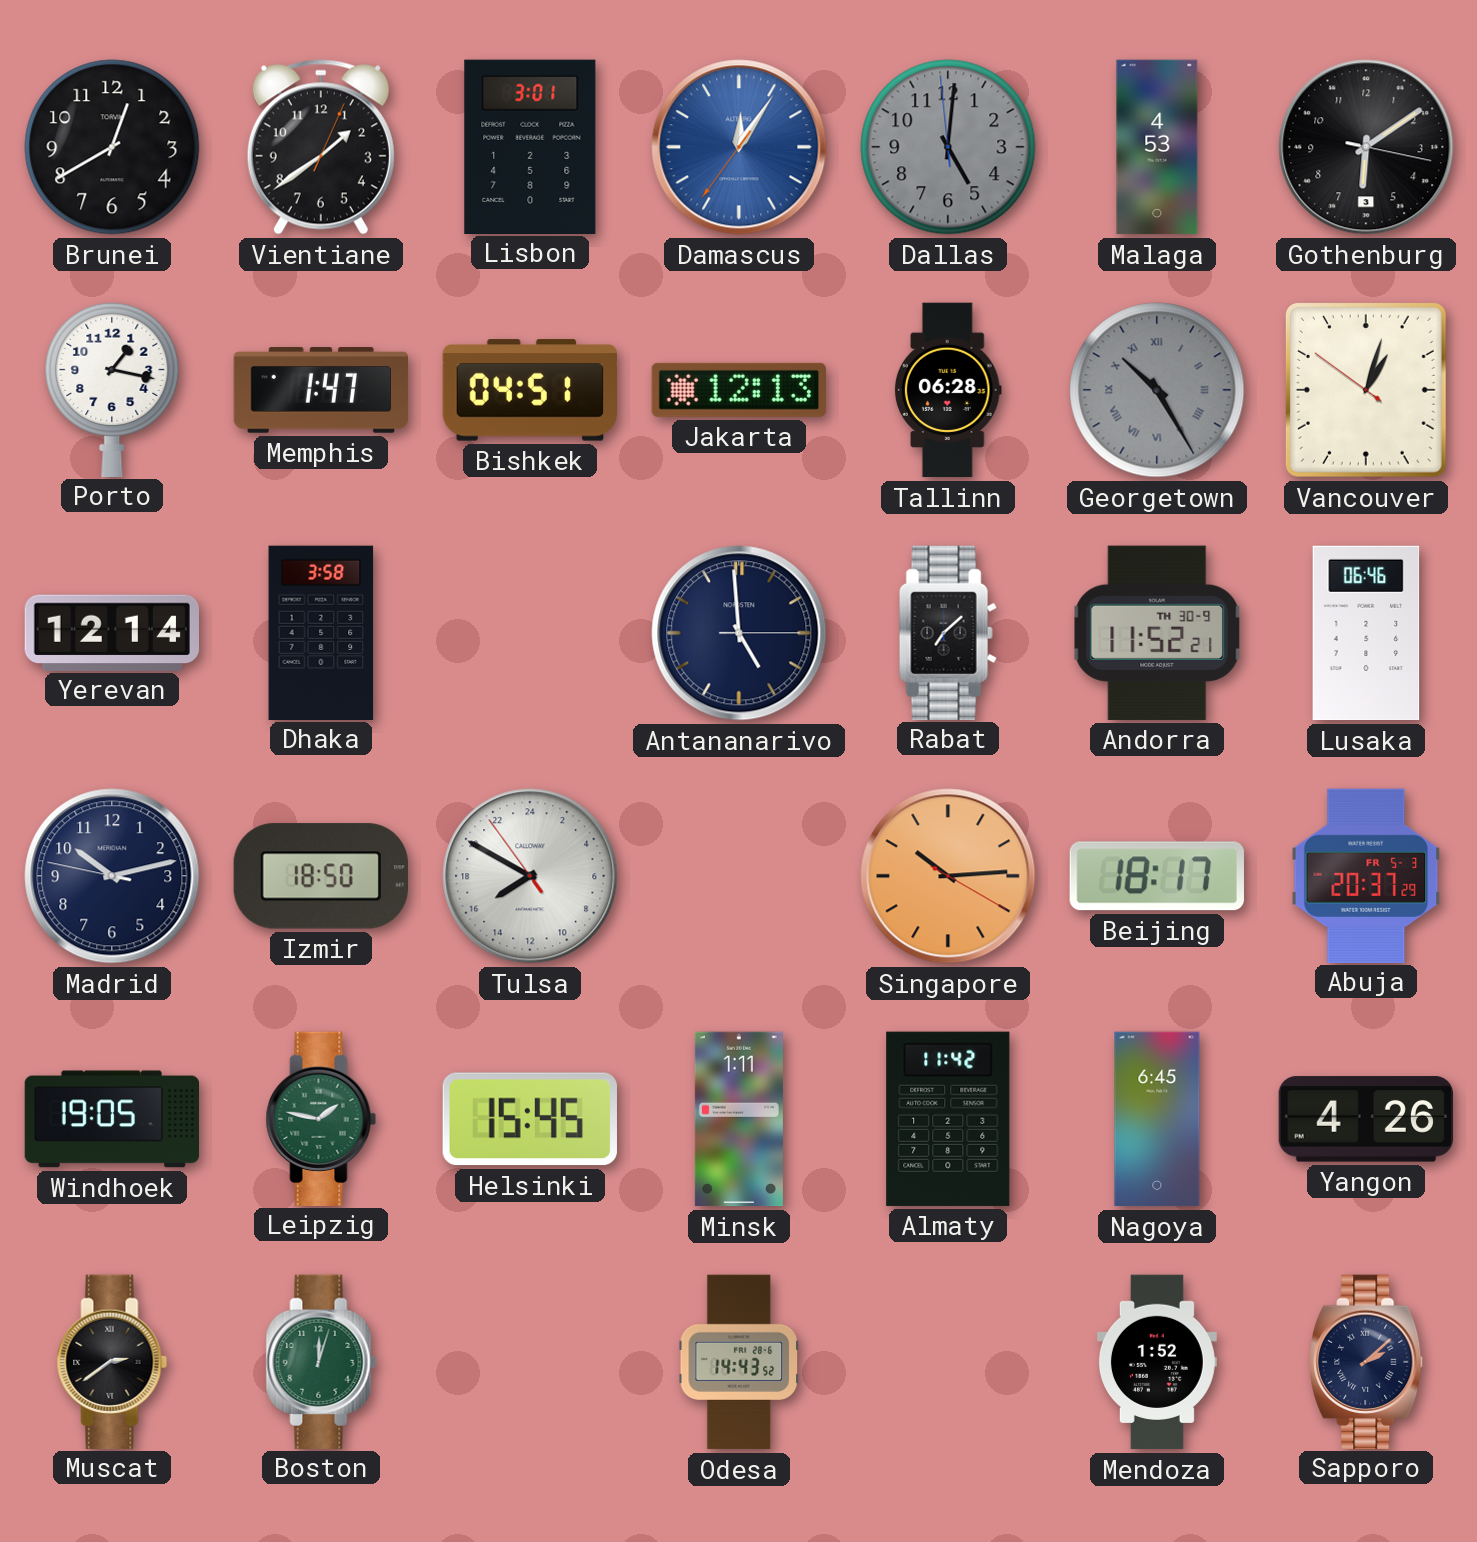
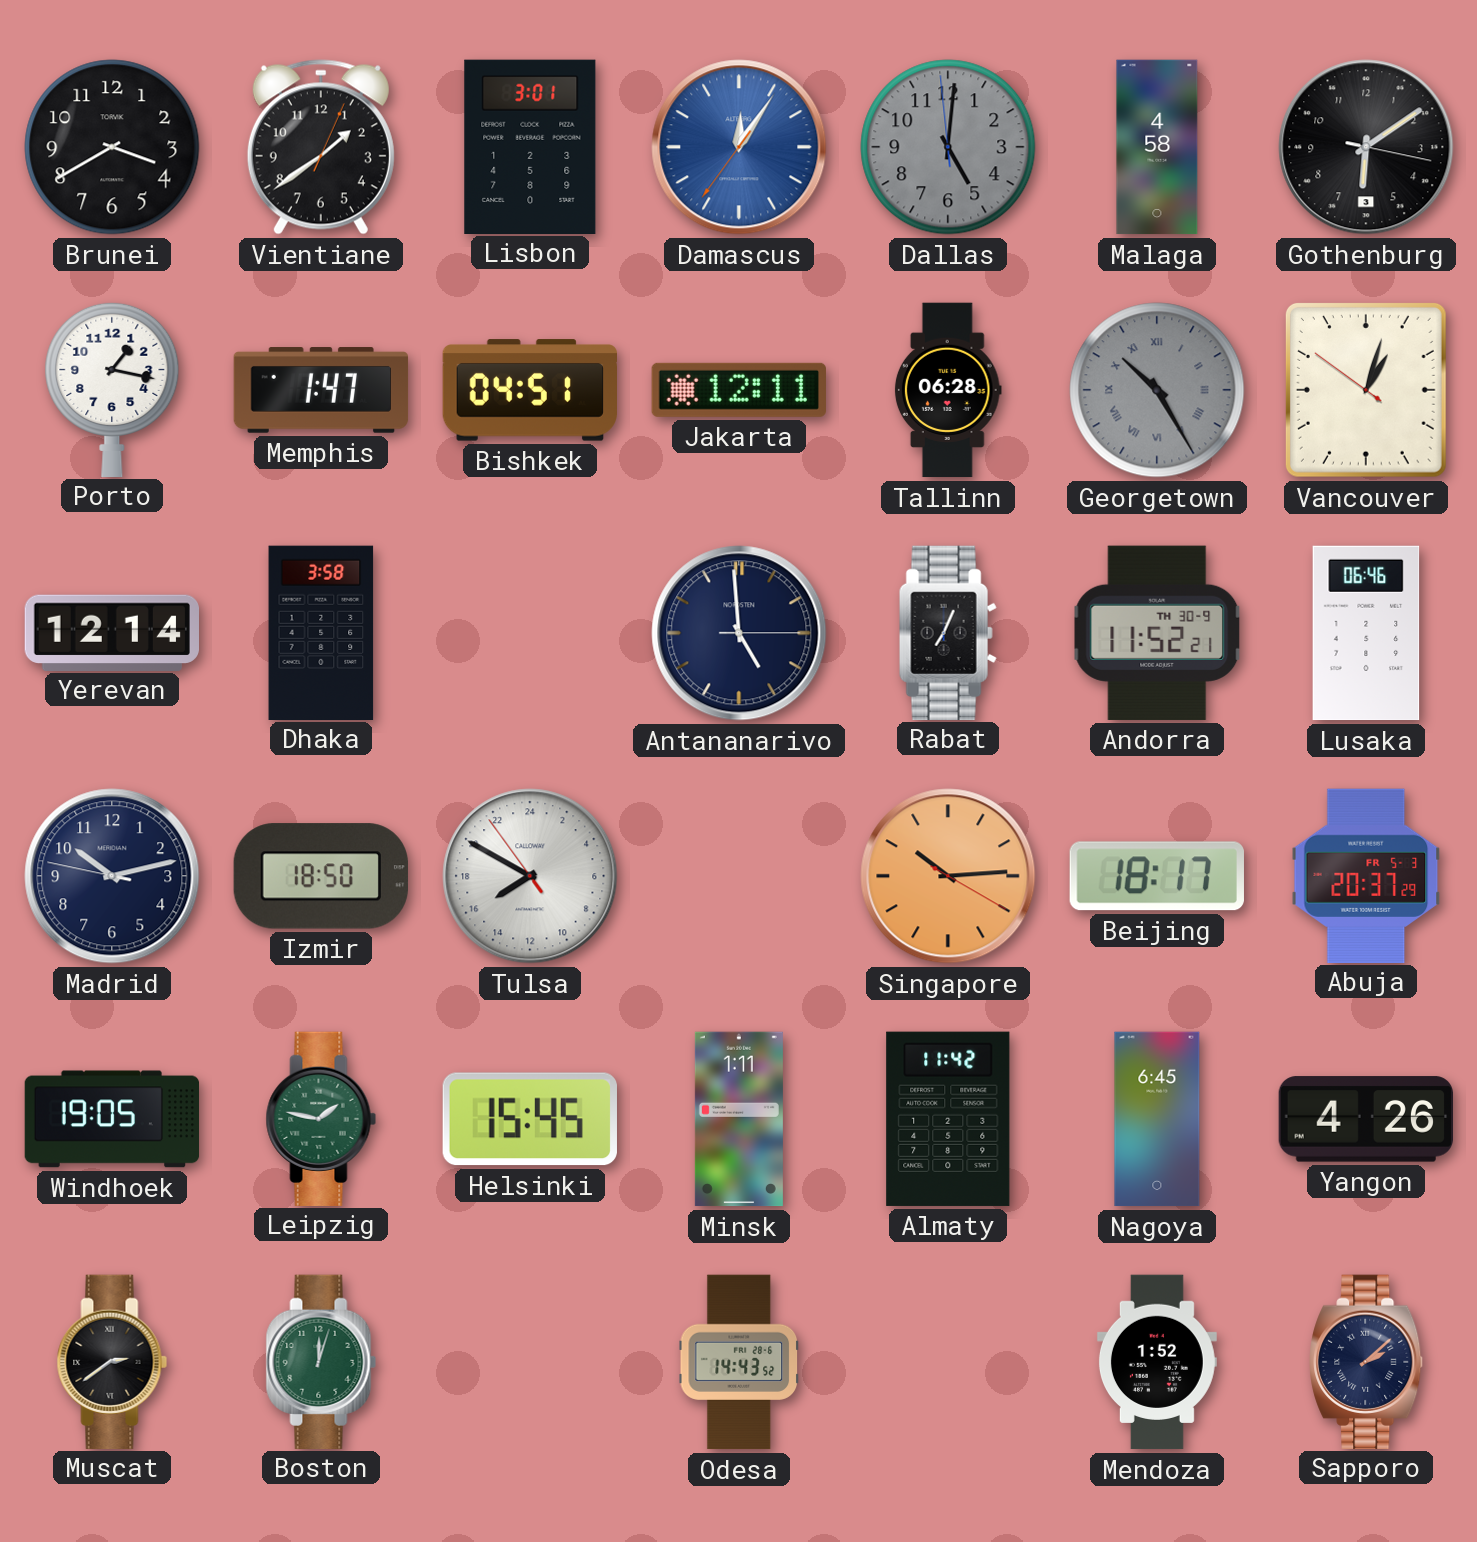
Brunei: 12:40 -> 3:40
Malaga: 4:53 -> 4:58
Jakarta: 12:13 -> 12:11
Rabat: 7:08 -> 7:04
